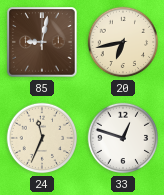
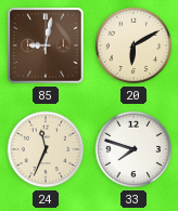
20: 6:43 -> 6:10
33: 12:48 -> 7:48
